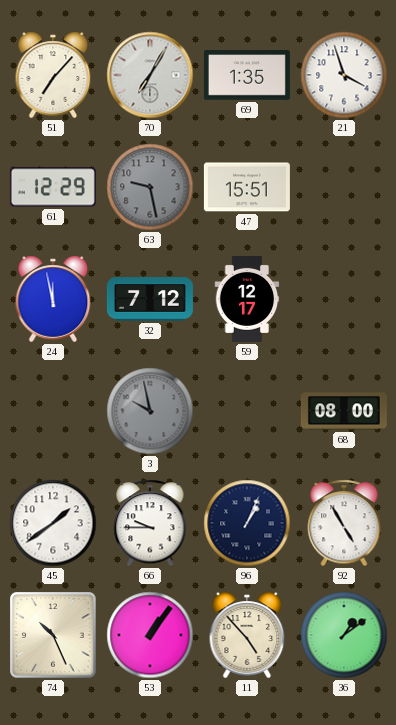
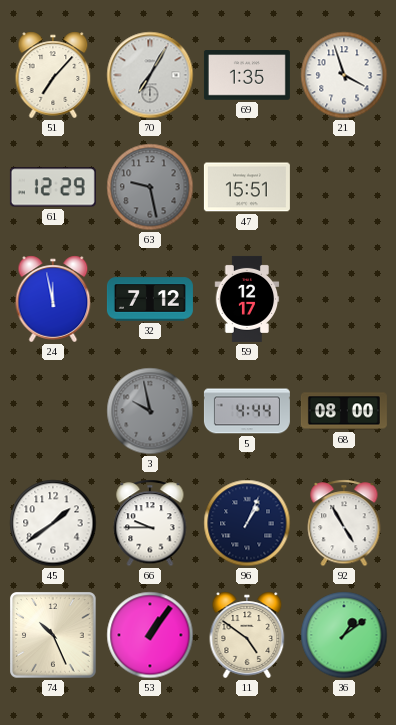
5: none -> 4:44
11: 4:53 -> 4:51
